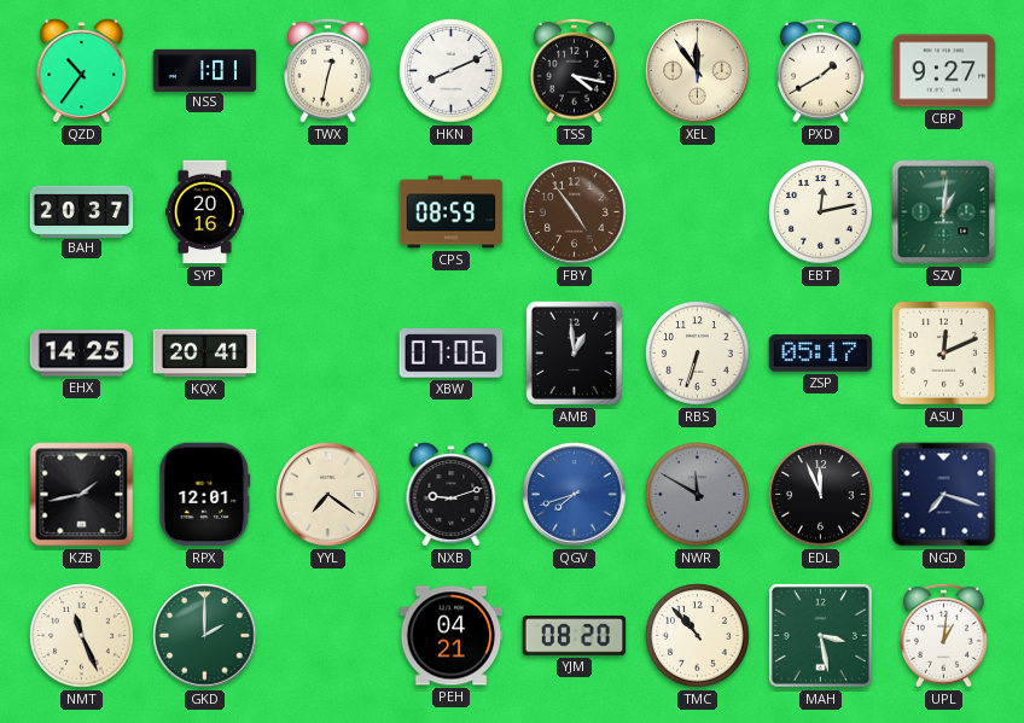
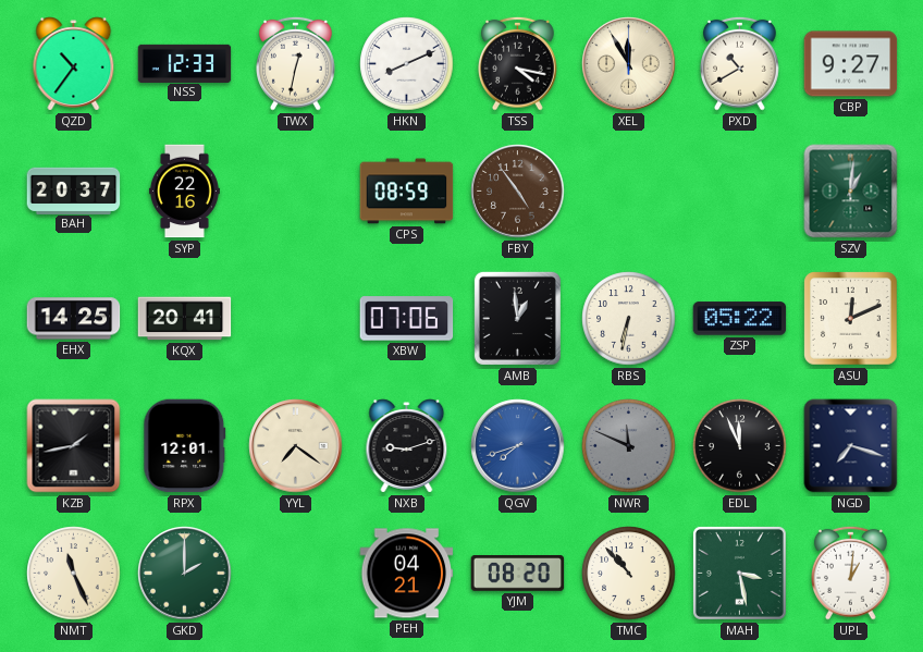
NSS: 1:01 -> 12:33
XEL: 11:54 -> 11:55
PXD: 1:40 -> 10:40
SYP: 20:16 -> 22:16
EBT: 12:13 -> none
RBS: 6:33 -> 6:32
ZSP: 05:17 -> 05:22
NWR: 11:50 -> 11:49
